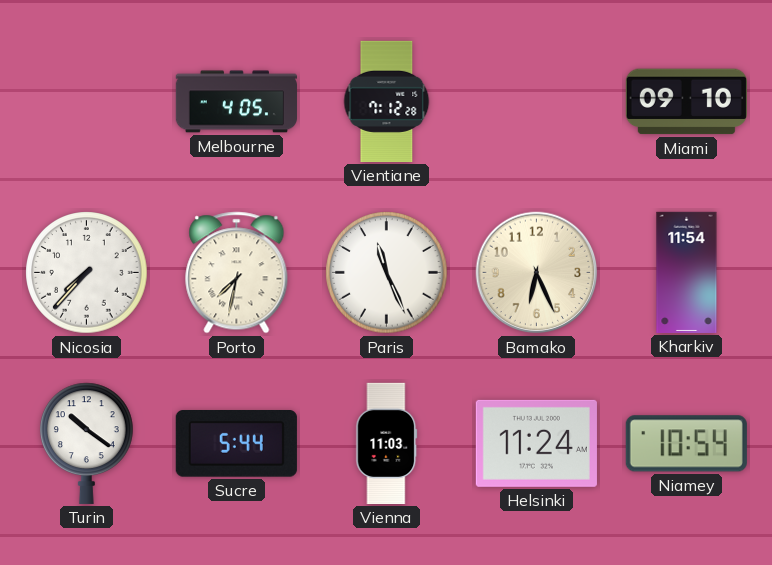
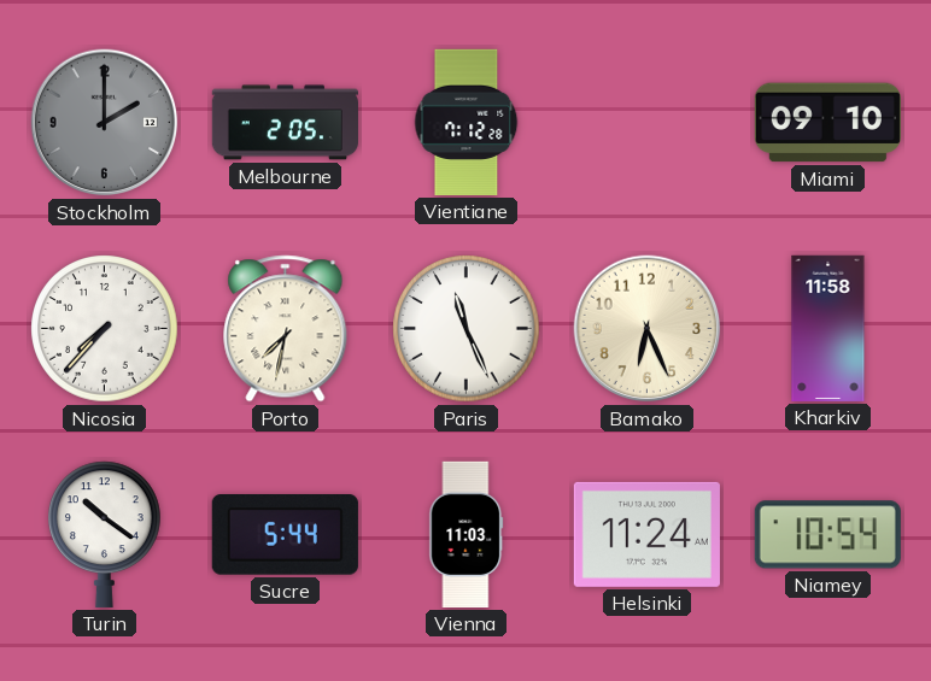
Stockholm: none -> 2:00
Melbourne: 4:05 -> 2:05
Kharkiv: 11:54 -> 11:58
